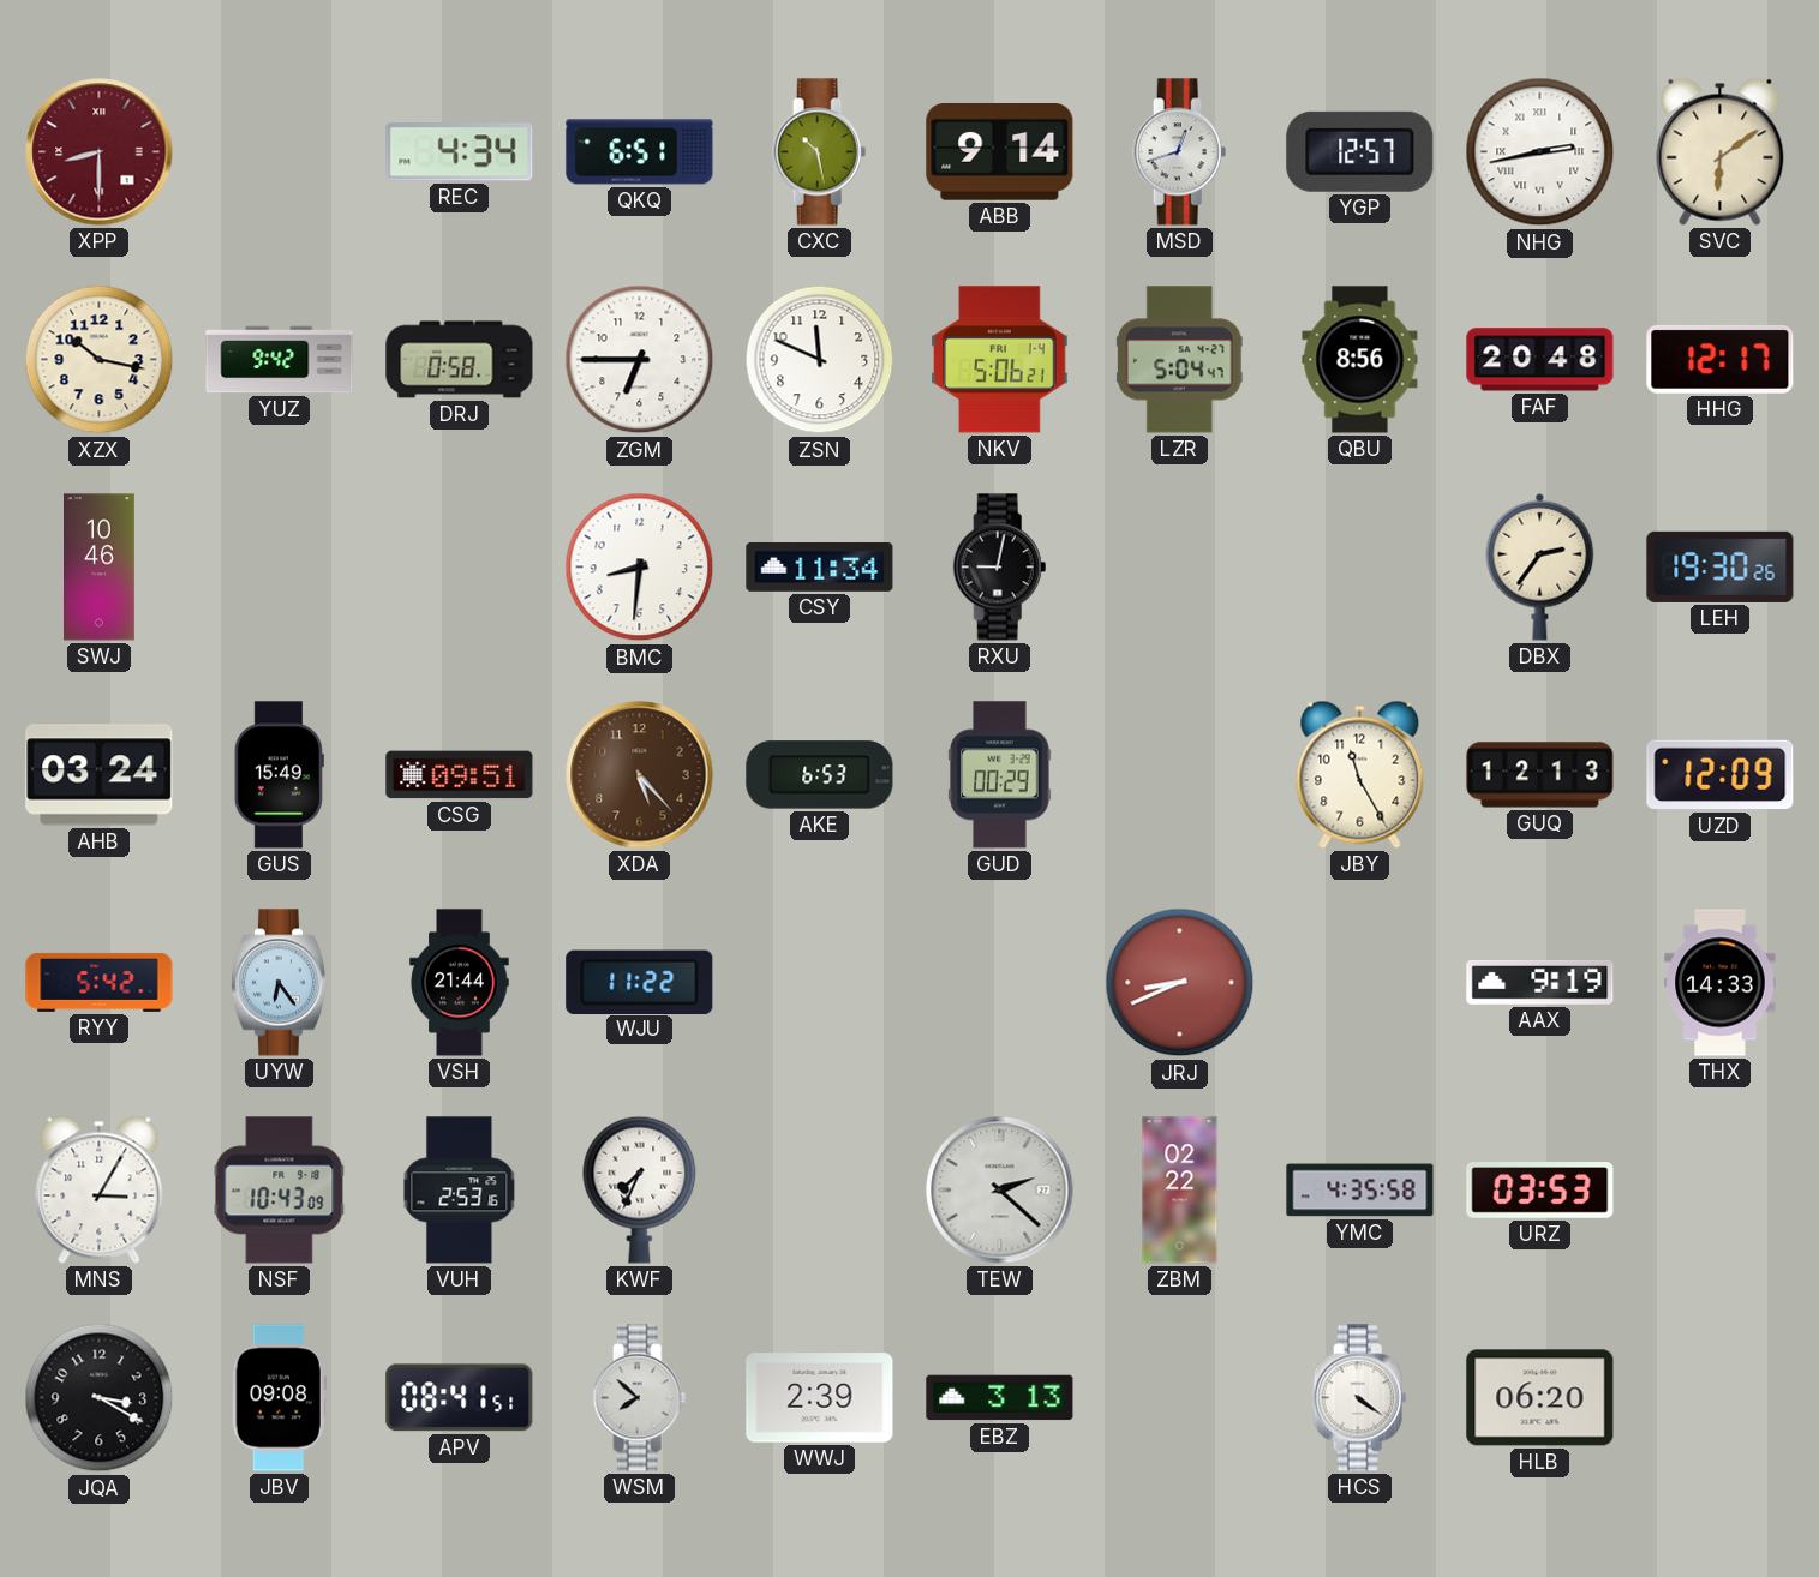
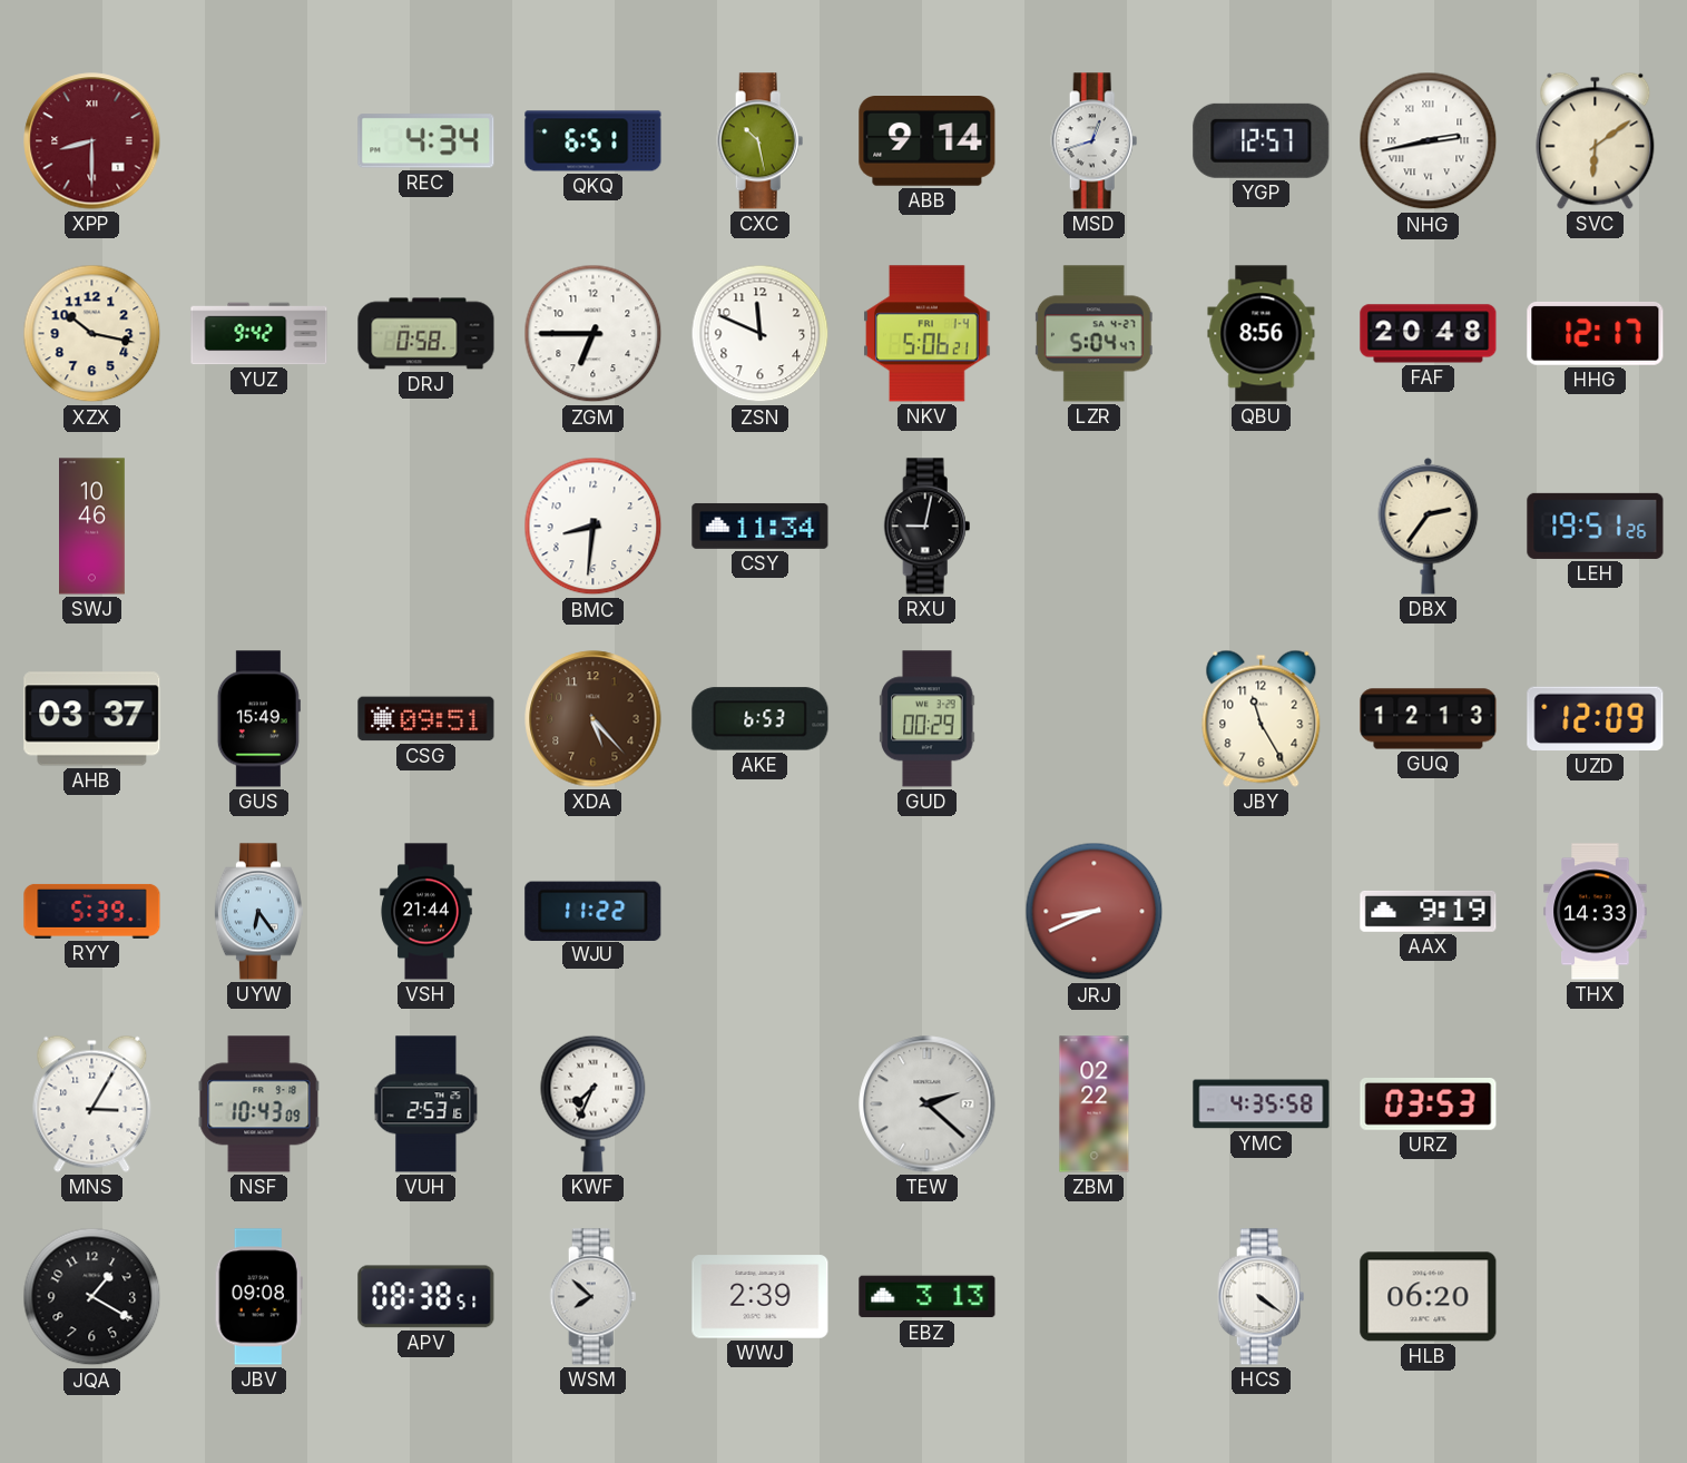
LEH: 19:30 -> 19:51
AHB: 03:24 -> 03:37
RYY: 5:42 -> 5:39
JQA: 3:20 -> 1:20
APV: 08:41 -> 08:38
